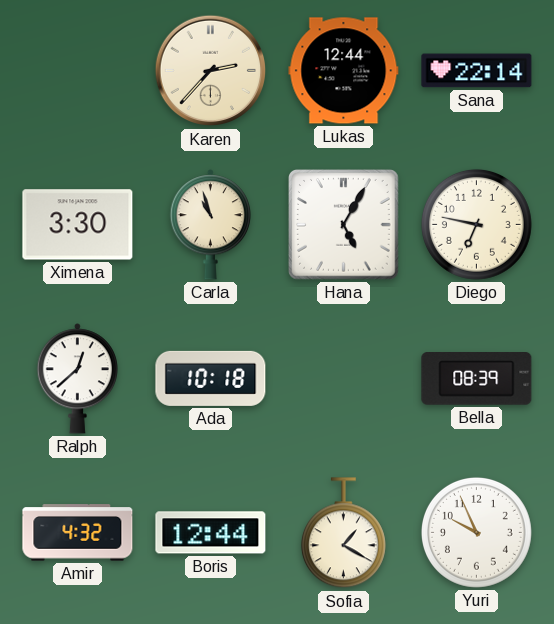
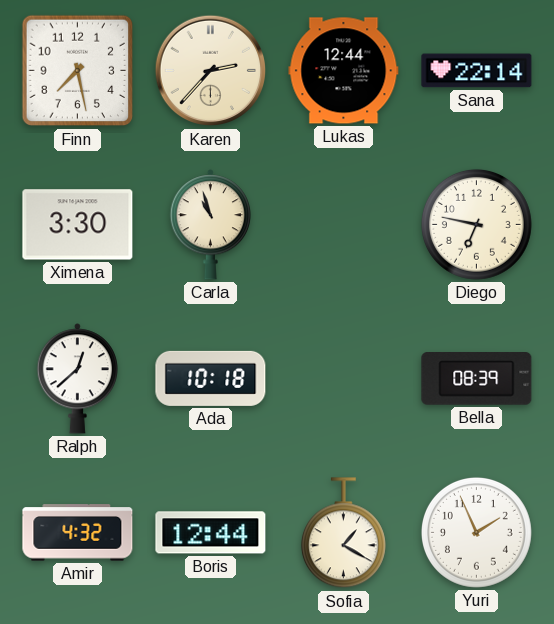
Finn: none -> 7:28
Hana: 5:05 -> none
Yuri: 9:56 -> 1:56
